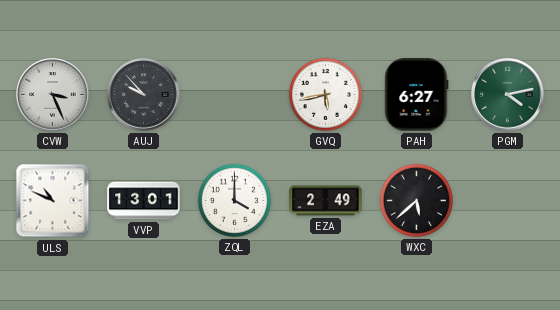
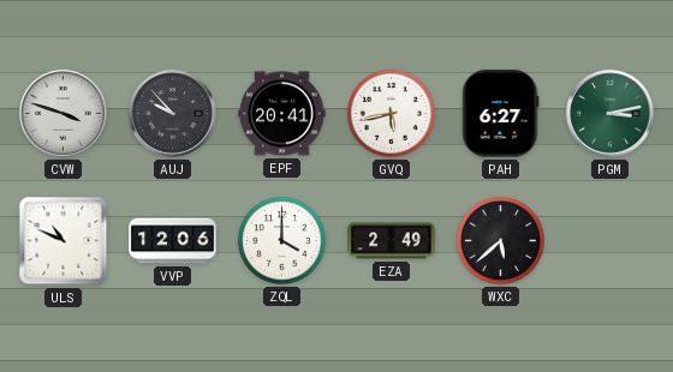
CVW: 3:26 -> 3:48
EPF: none -> 20:41
PGM: 4:13 -> 3:13
VVP: 13:01 -> 12:06
